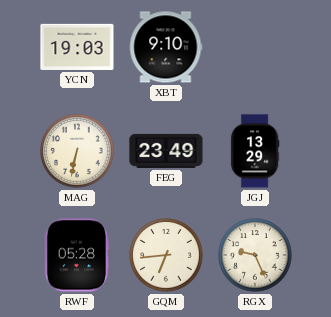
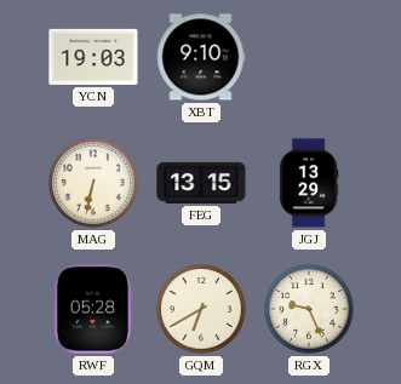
FEG: 23:49 -> 13:15
GQM: 6:44 -> 6:40
